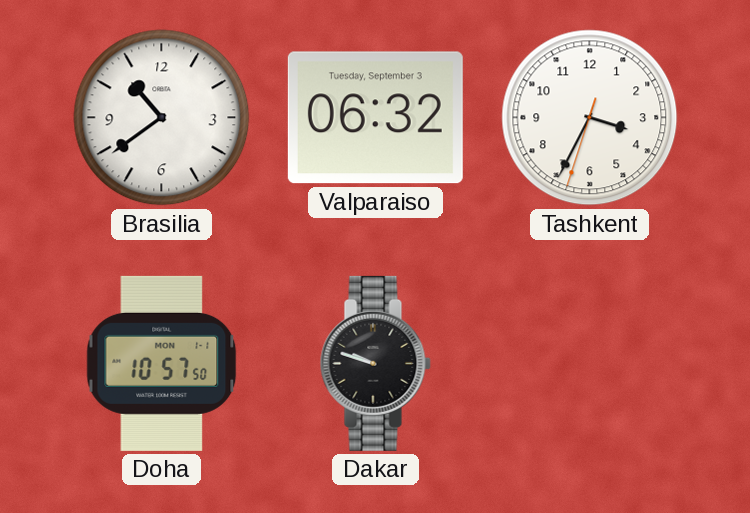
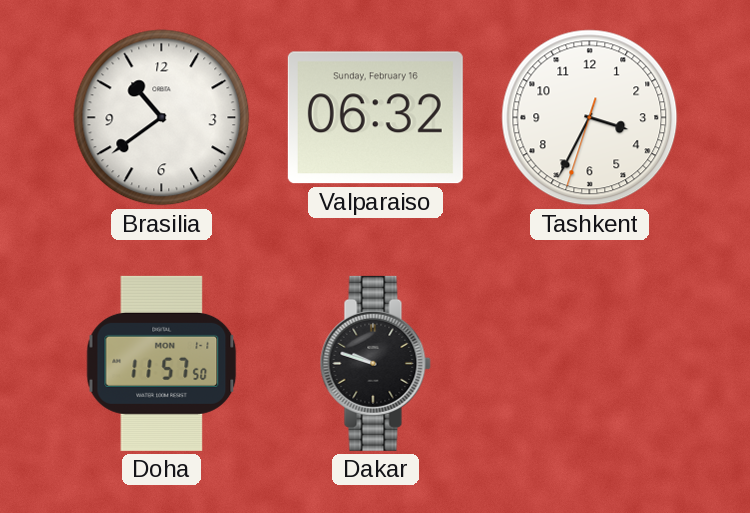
Valparaiso date: Tuesday, September 3 -> Sunday, February 16
Doha: 10:57 -> 11:57
